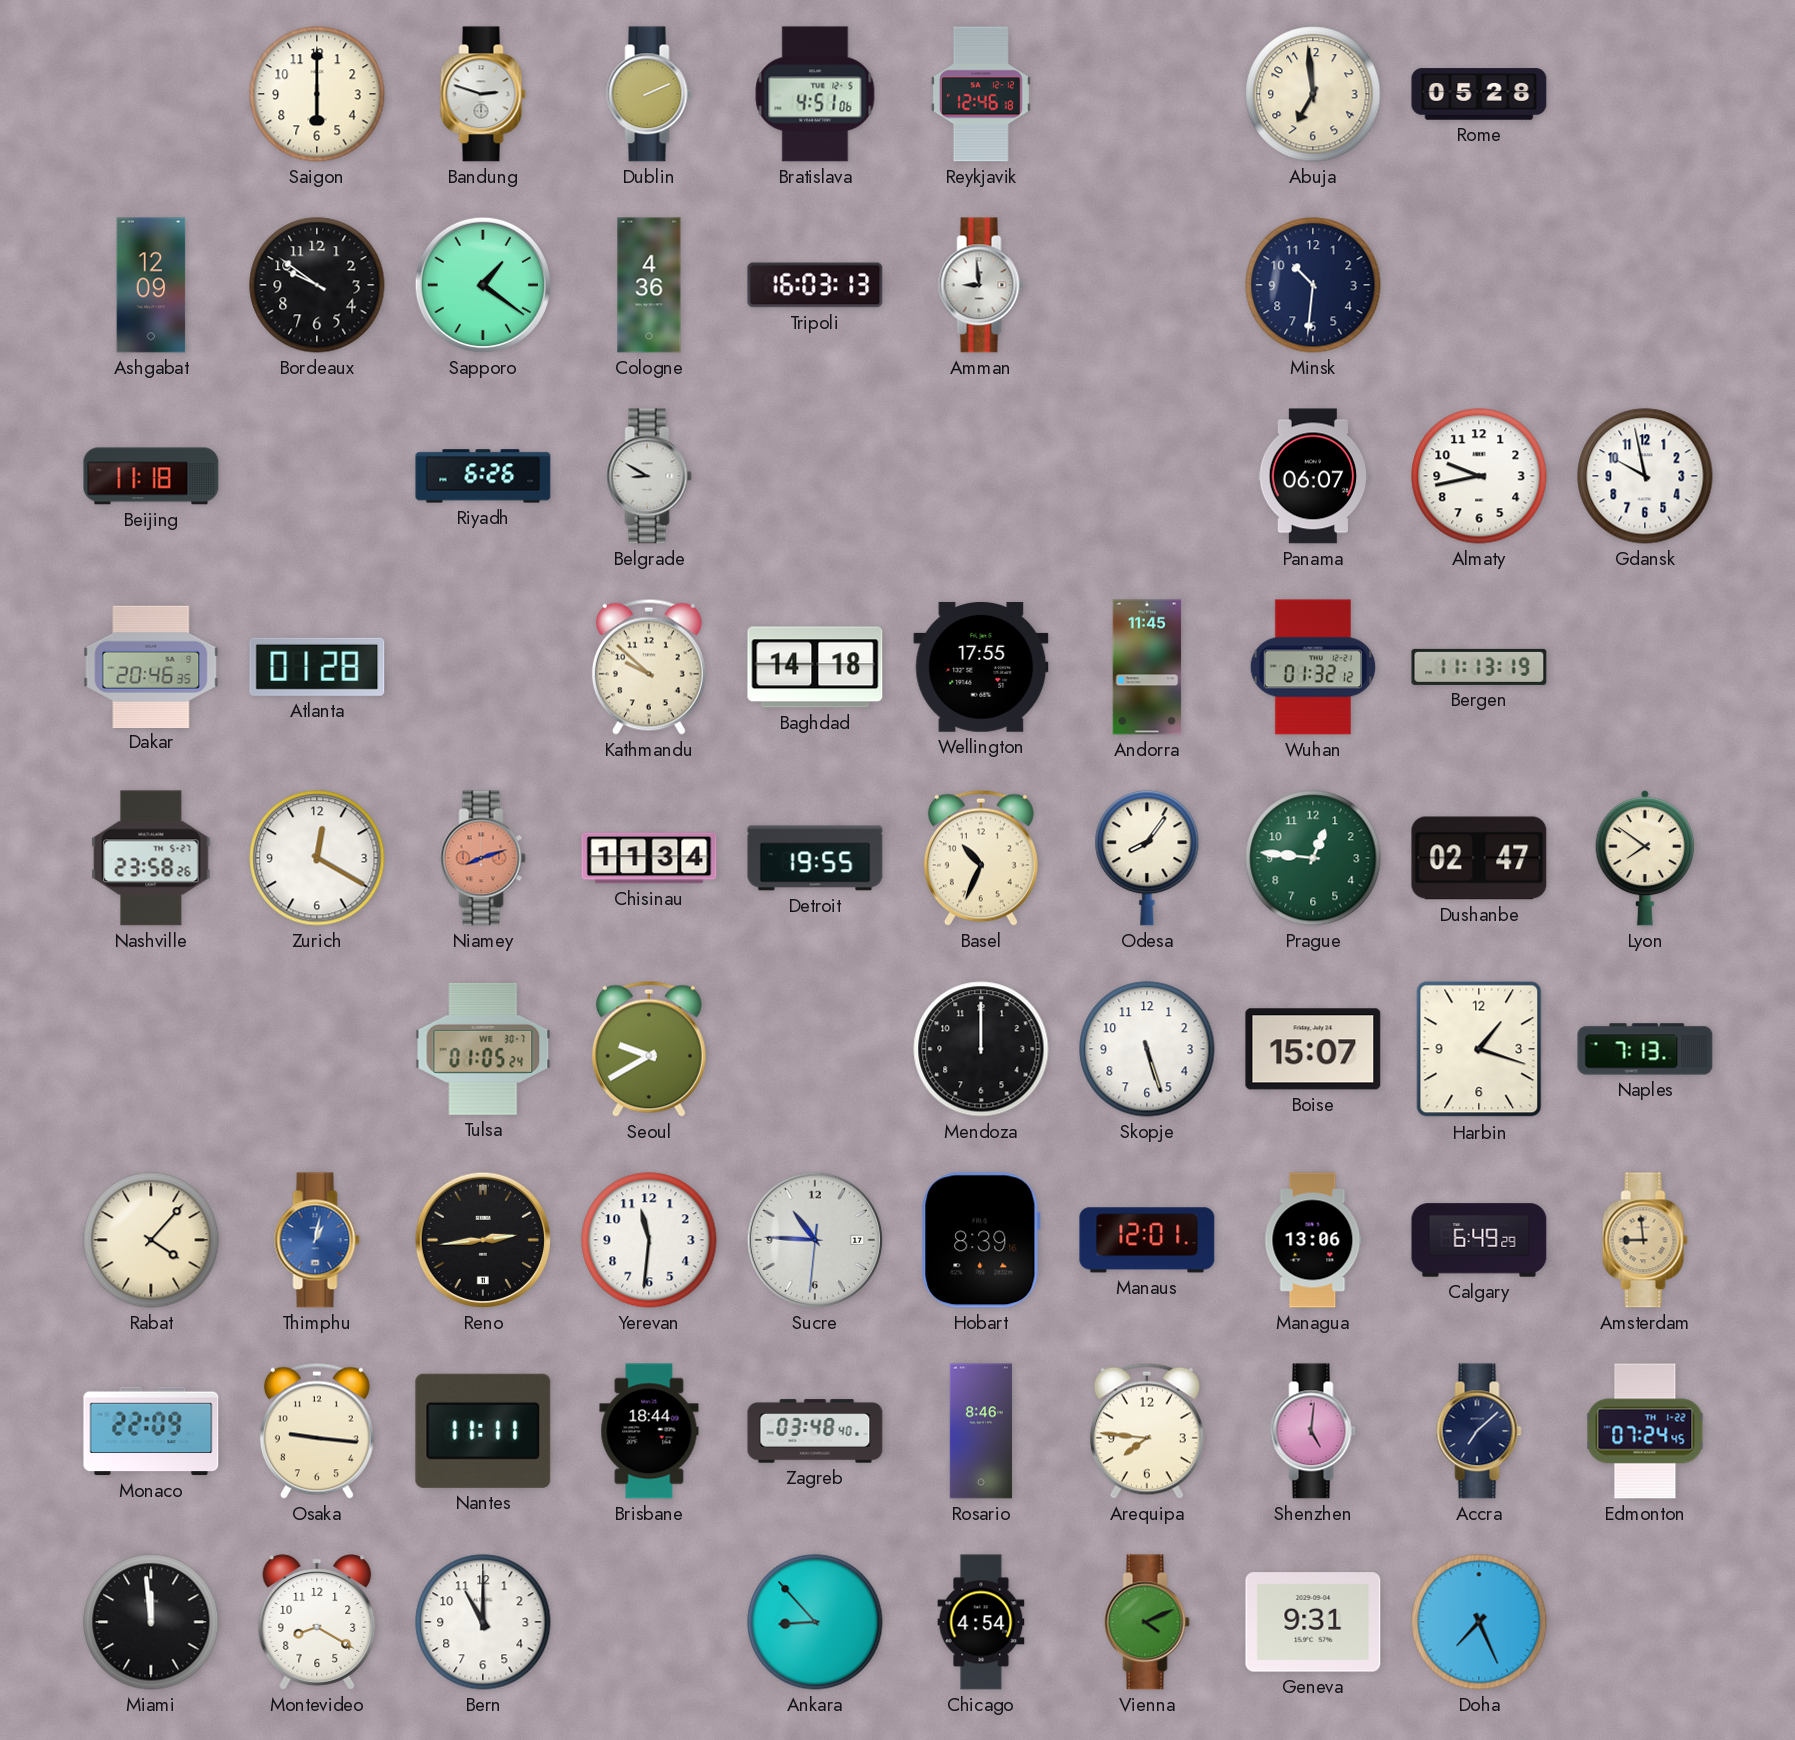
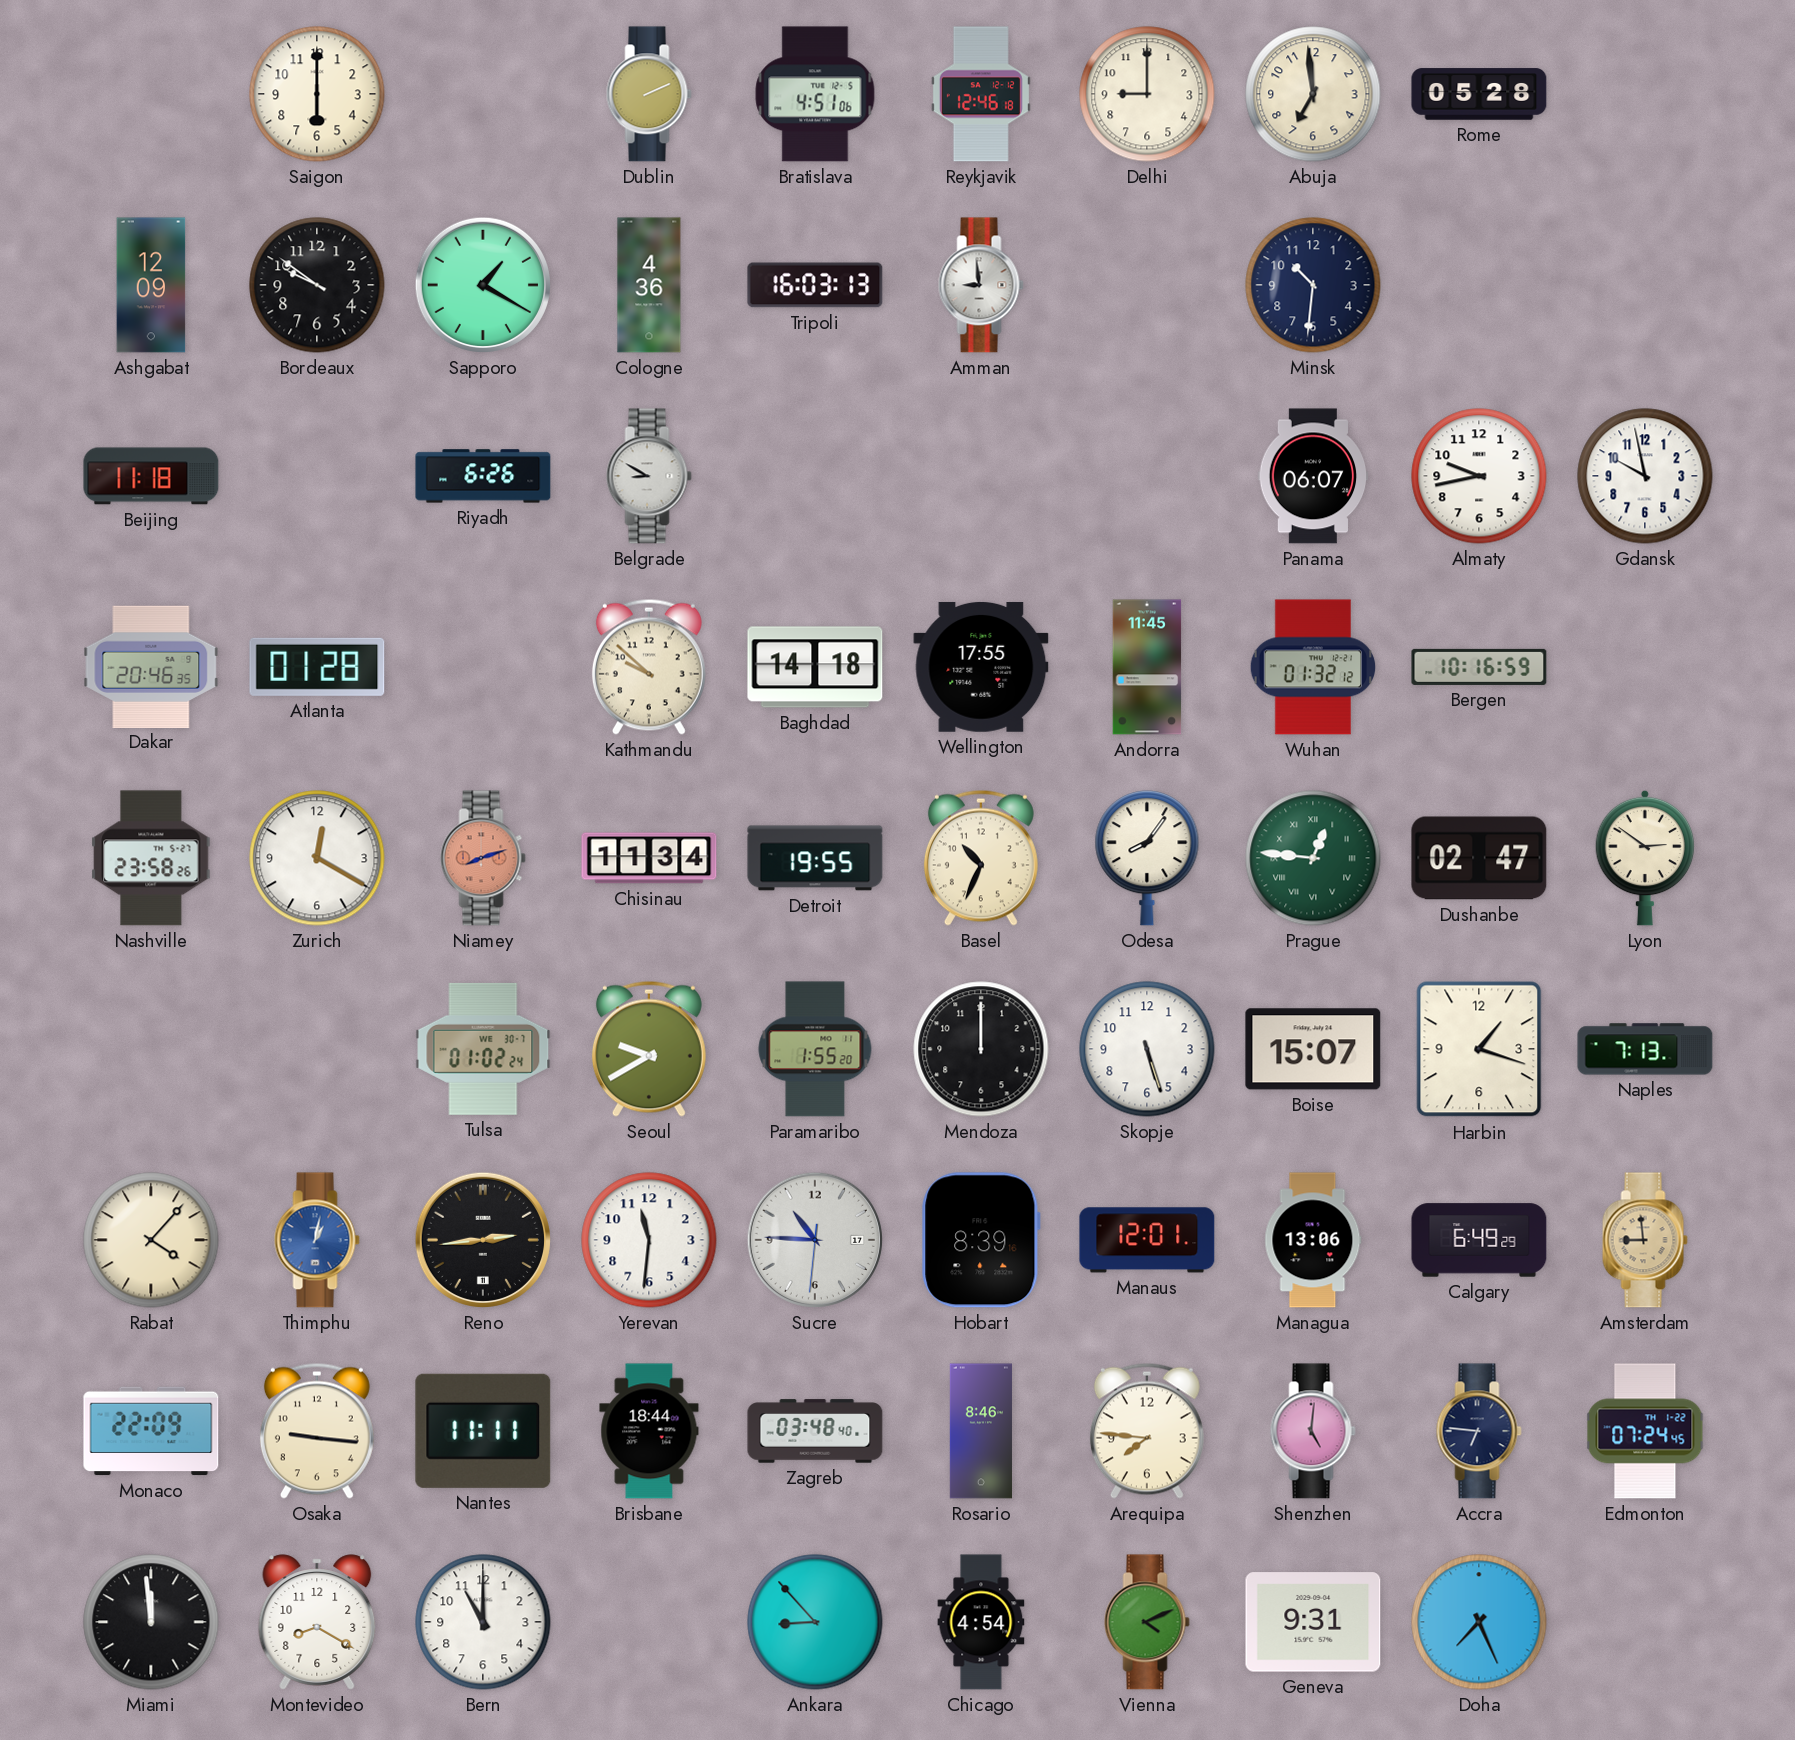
Bandung: 2:48 -> none
Delhi: none -> 9:00
Sapporo: 1:21 -> 1:20
Bergen: 11:13 -> 10:16
Prague numerals: Arabic -> Roman
Lyon: 7:51 -> 2:51
Tulsa: 01:05 -> 01:02
Paramaribo: none -> 1:55
Accra: 7:08 -> 6:46
